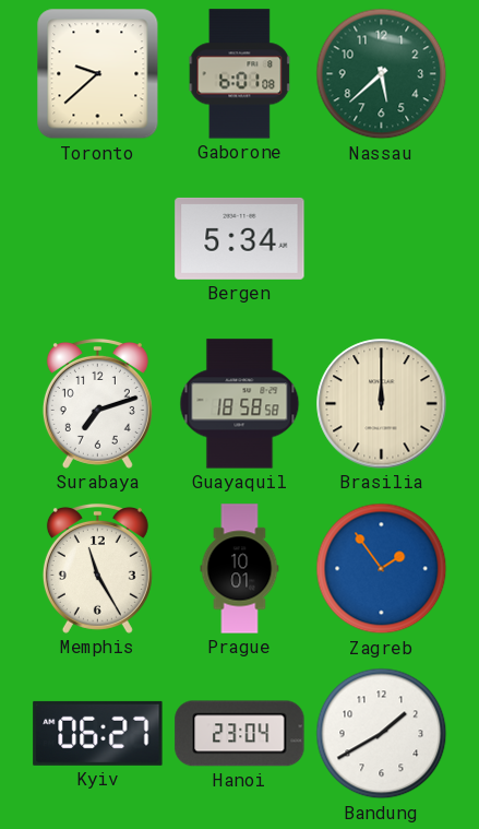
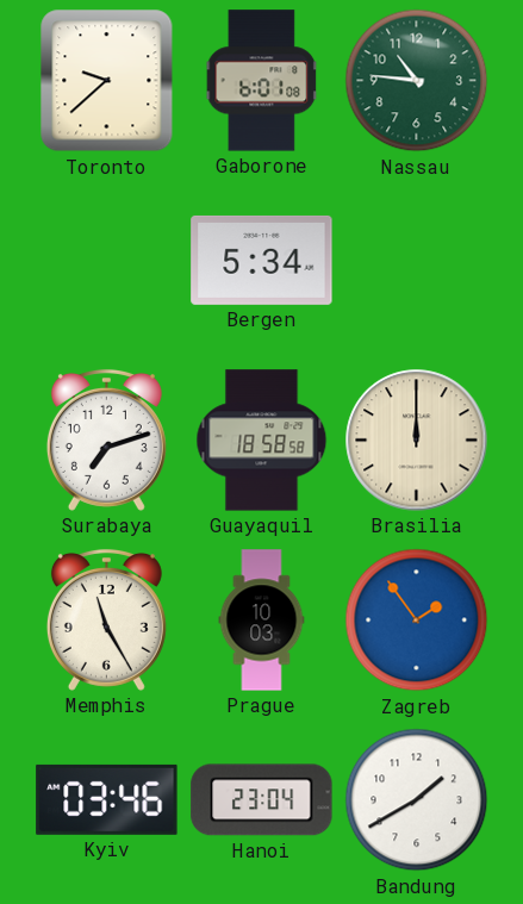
Nassau: 5:38 -> 10:46
Prague: 10:01 -> 10:03
Kyiv: 06:27 -> 03:46
